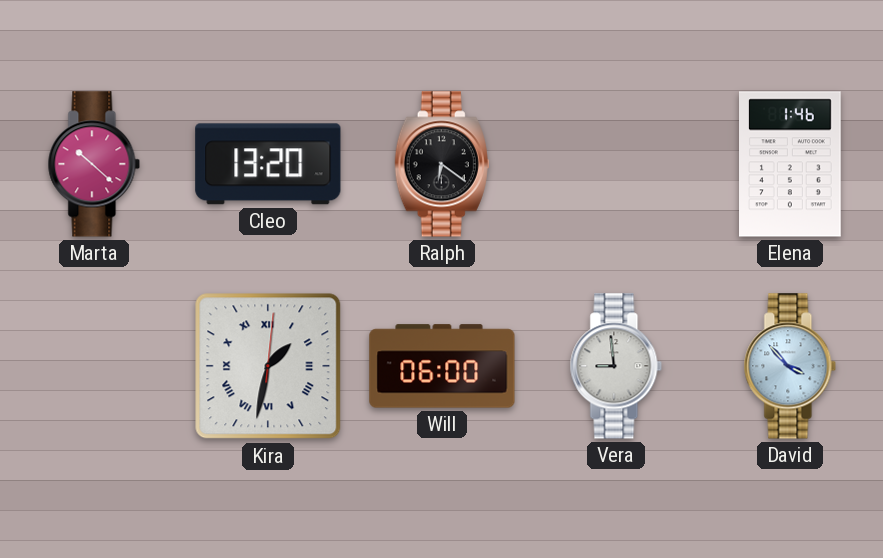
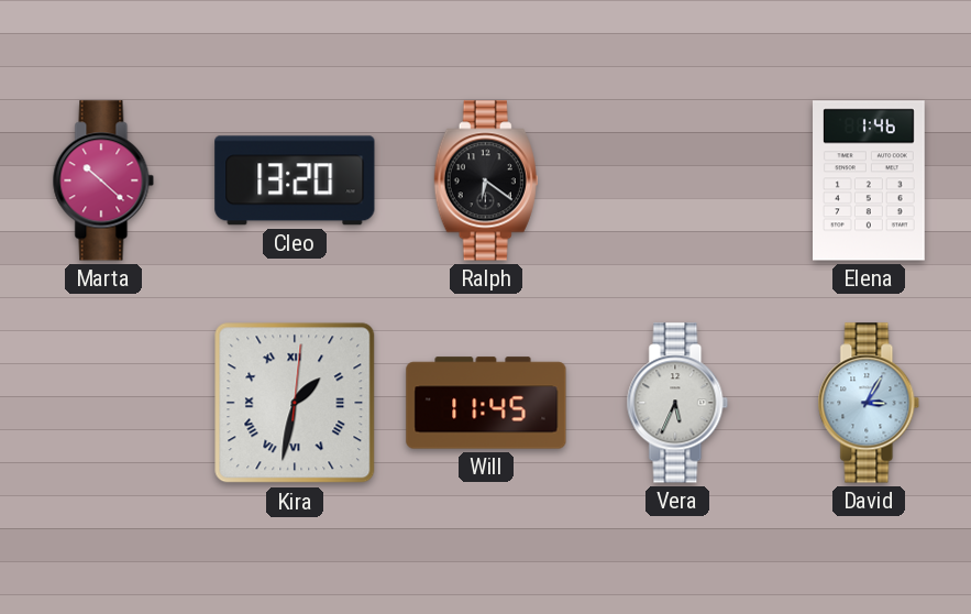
Will: 06:00 -> 11:45
Vera: 8:59 -> 5:34
David: 3:53 -> 3:05
